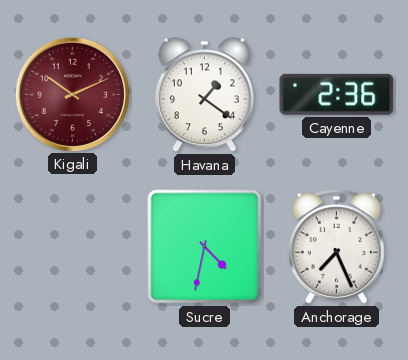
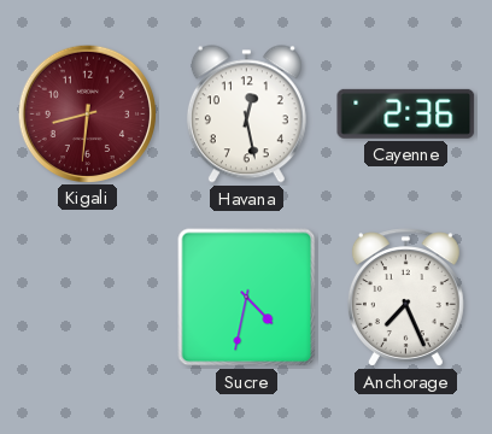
Kigali: 10:11 -> 8:31
Havana: 1:21 -> 12:28
